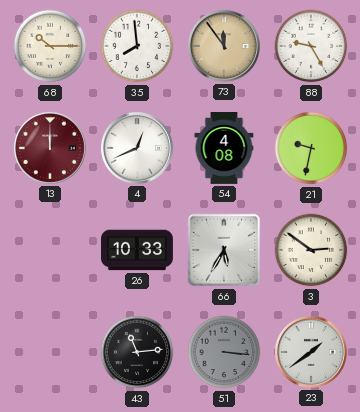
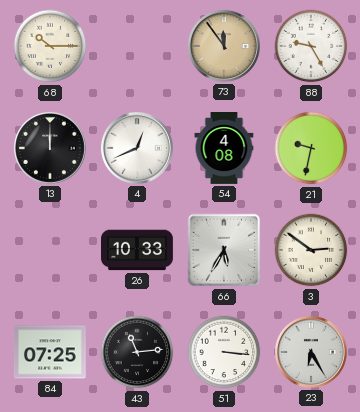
35: 7:59 -> none
13 dial: burgundy -> black
84: none -> 07:25
51 dial: grey -> white
23: 1:39 -> 6:25
